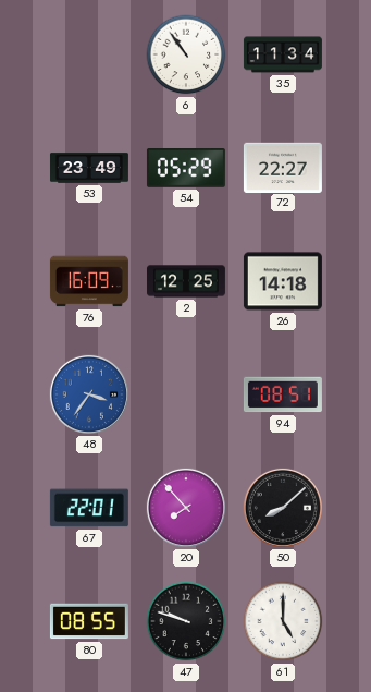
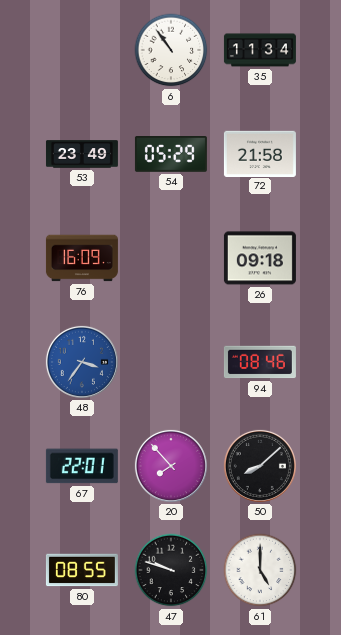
72: 22:27 -> 21:58
2: 12:25 -> none
26: 14:18 -> 09:18
94: 08:51 -> 08:46
